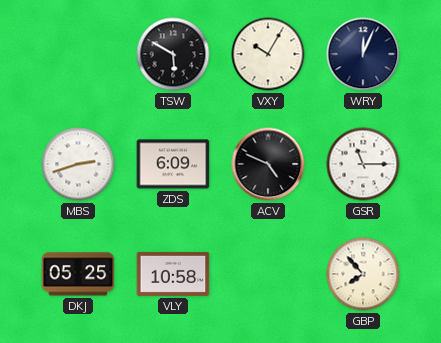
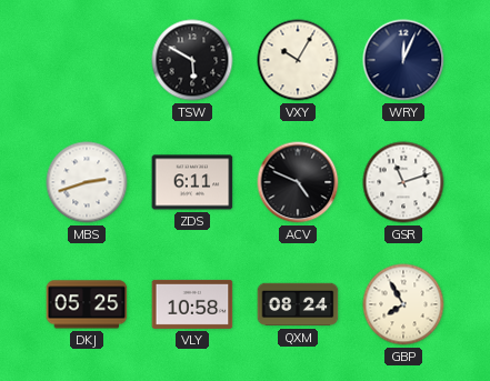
ZDS: 6:09 -> 6:11
GSR: 11:15 -> 11:12
QXM: none -> 08:24
GBP: 7:53 -> 7:55
